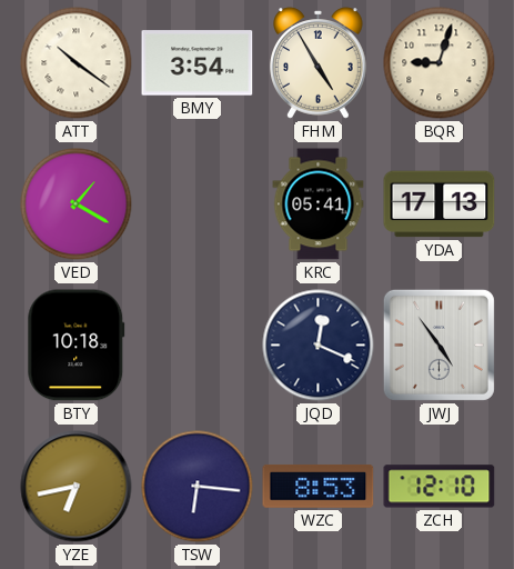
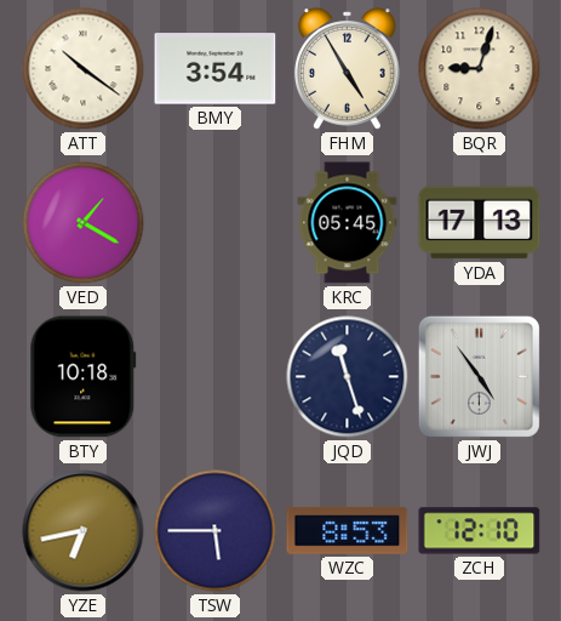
KRC: 05:41 -> 05:45
JQD: 12:19 -> 11:27
TSW: 6:16 -> 5:45
